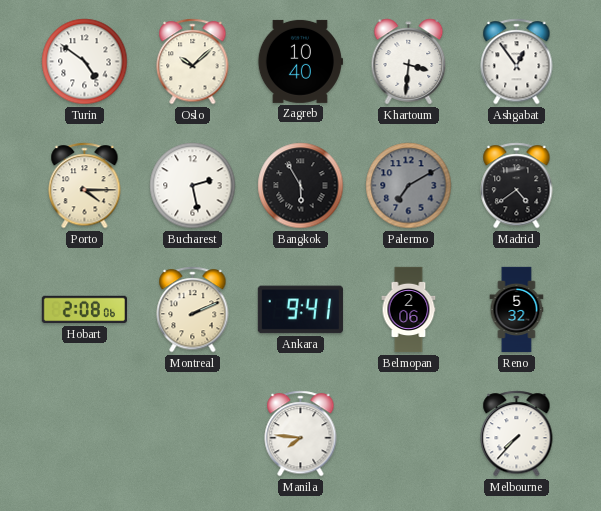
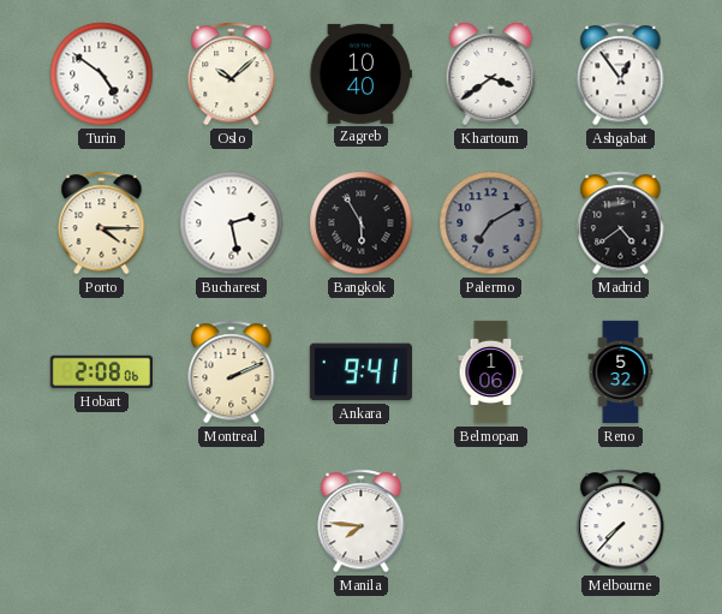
Khartoum: 3:31 -> 3:39
Belmopan: 2:06 -> 1:06
